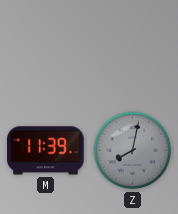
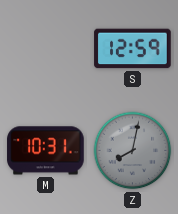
S: none -> 12:59
M: 11:39 -> 10:31
